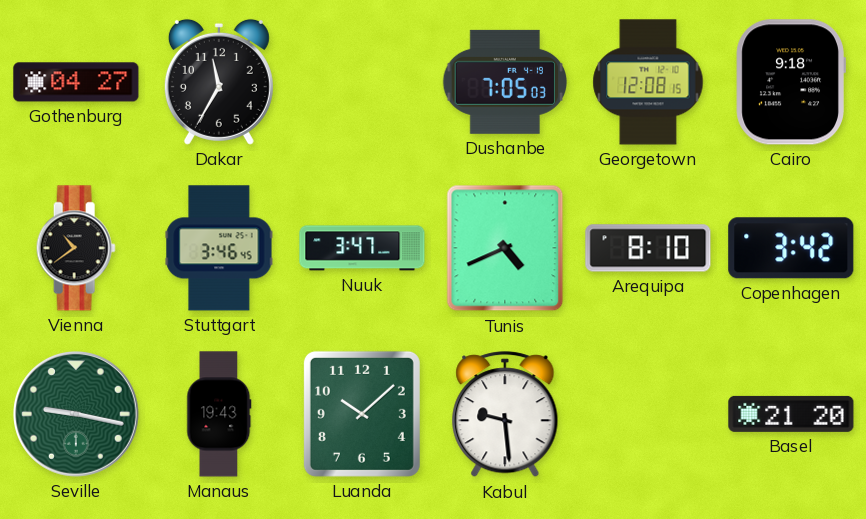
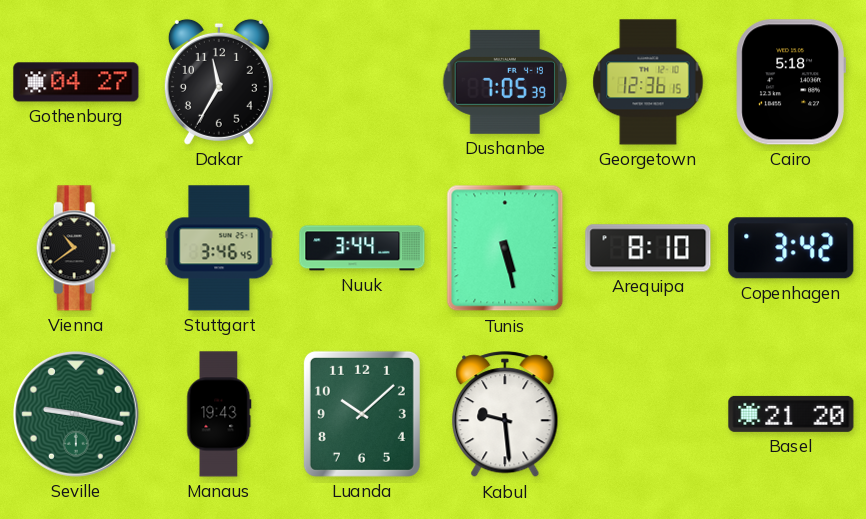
Dushanbe: 7:05:03 -> 7:05:39
Georgetown: 12:08 -> 12:36
Cairo: 9:18 -> 5:18
Nuuk: 3:47 -> 3:44
Tunis: 4:41 -> 5:28
